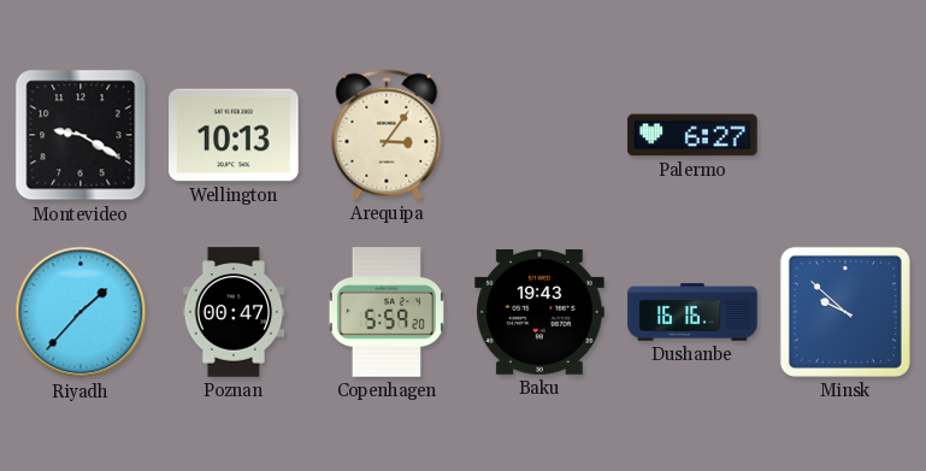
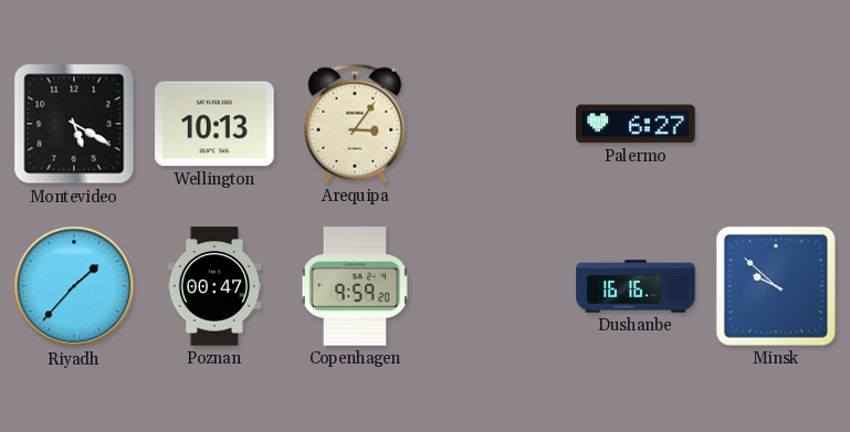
Montevideo: 9:20 -> 5:20
Copenhagen: 5:59 -> 9:59
Baku: 19:43 -> none
